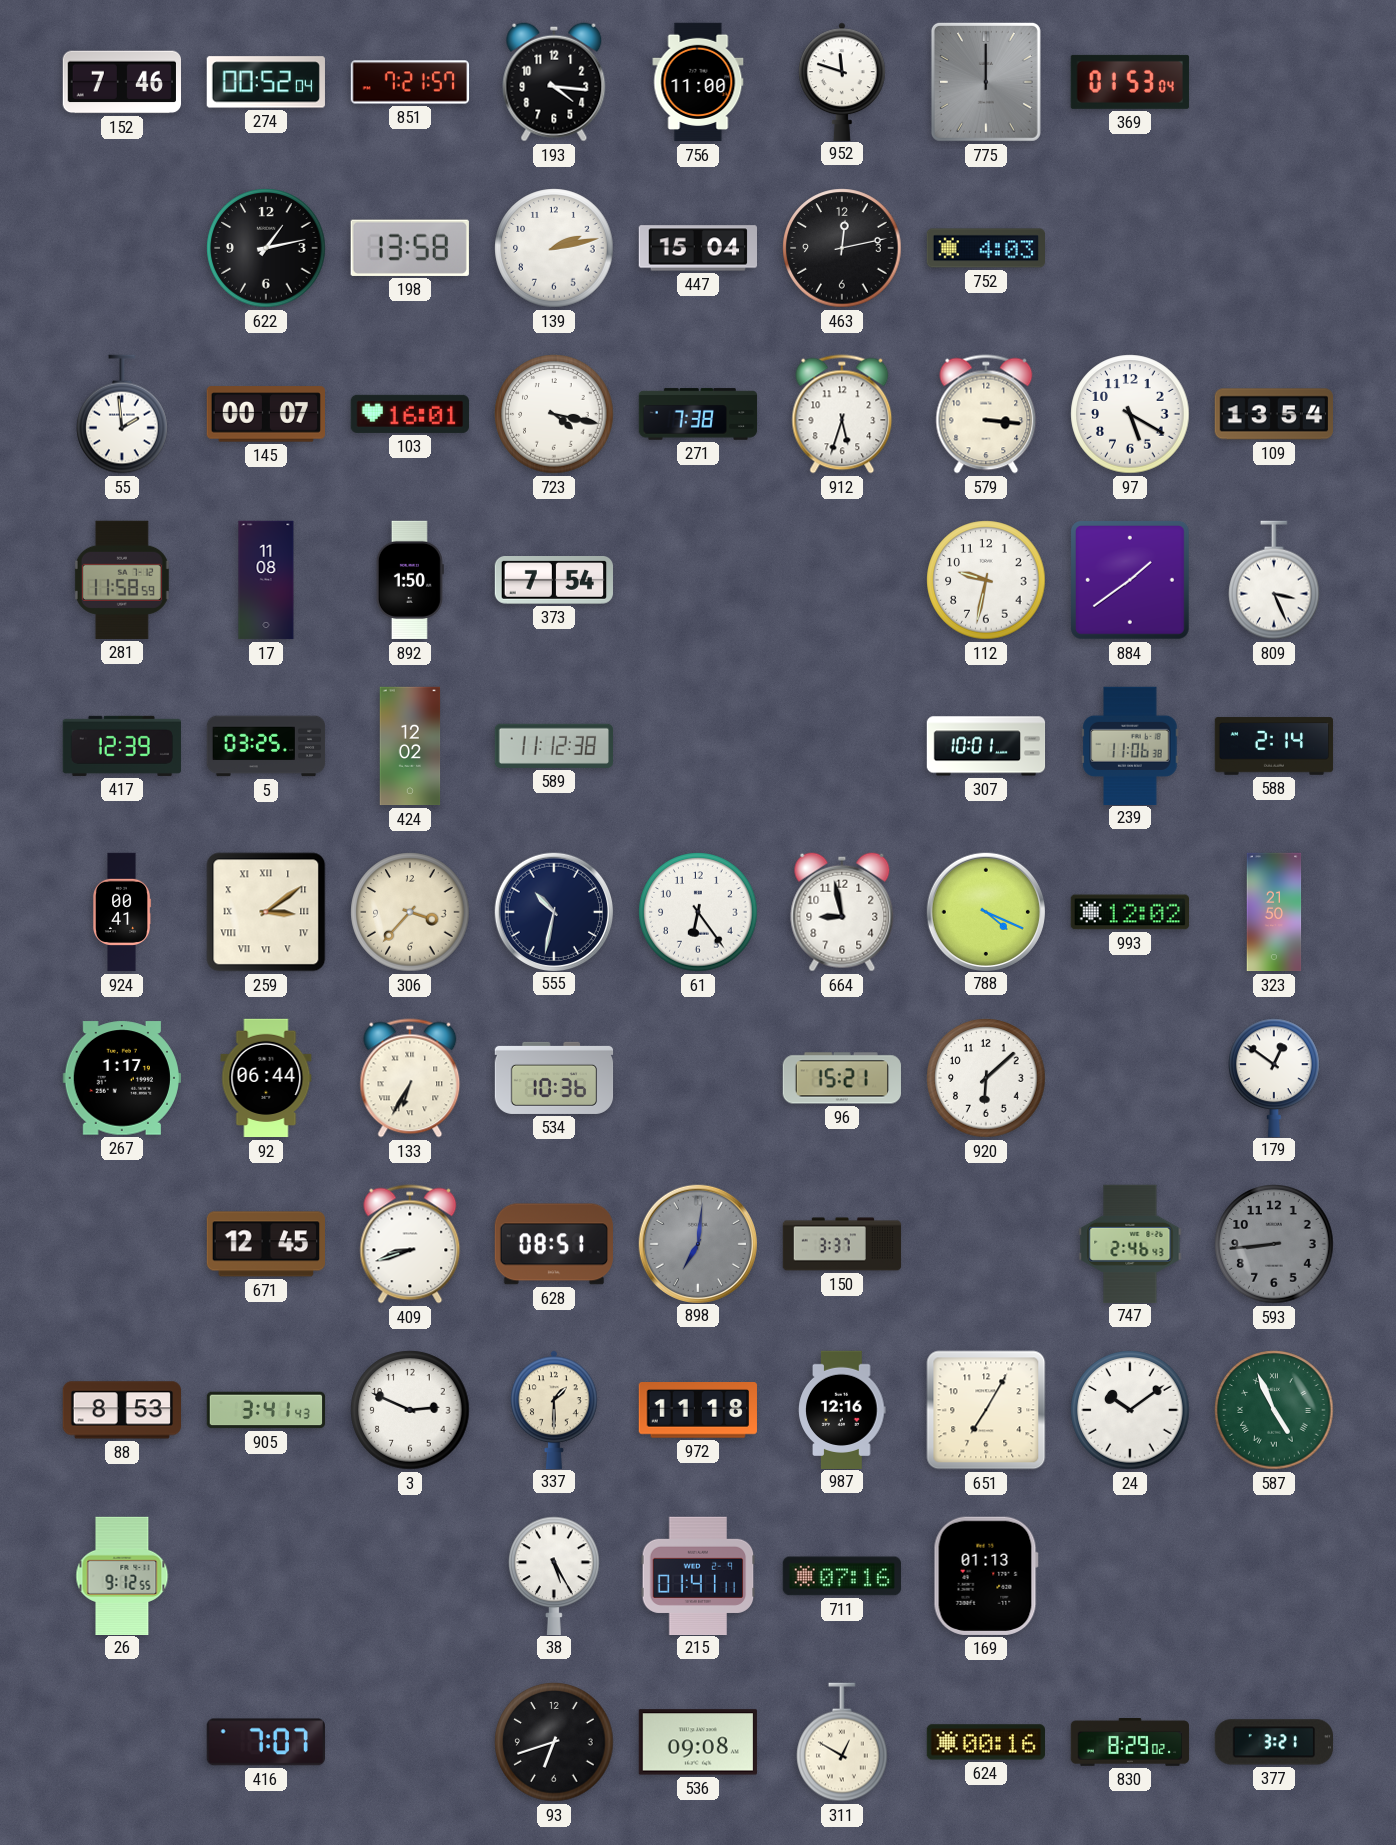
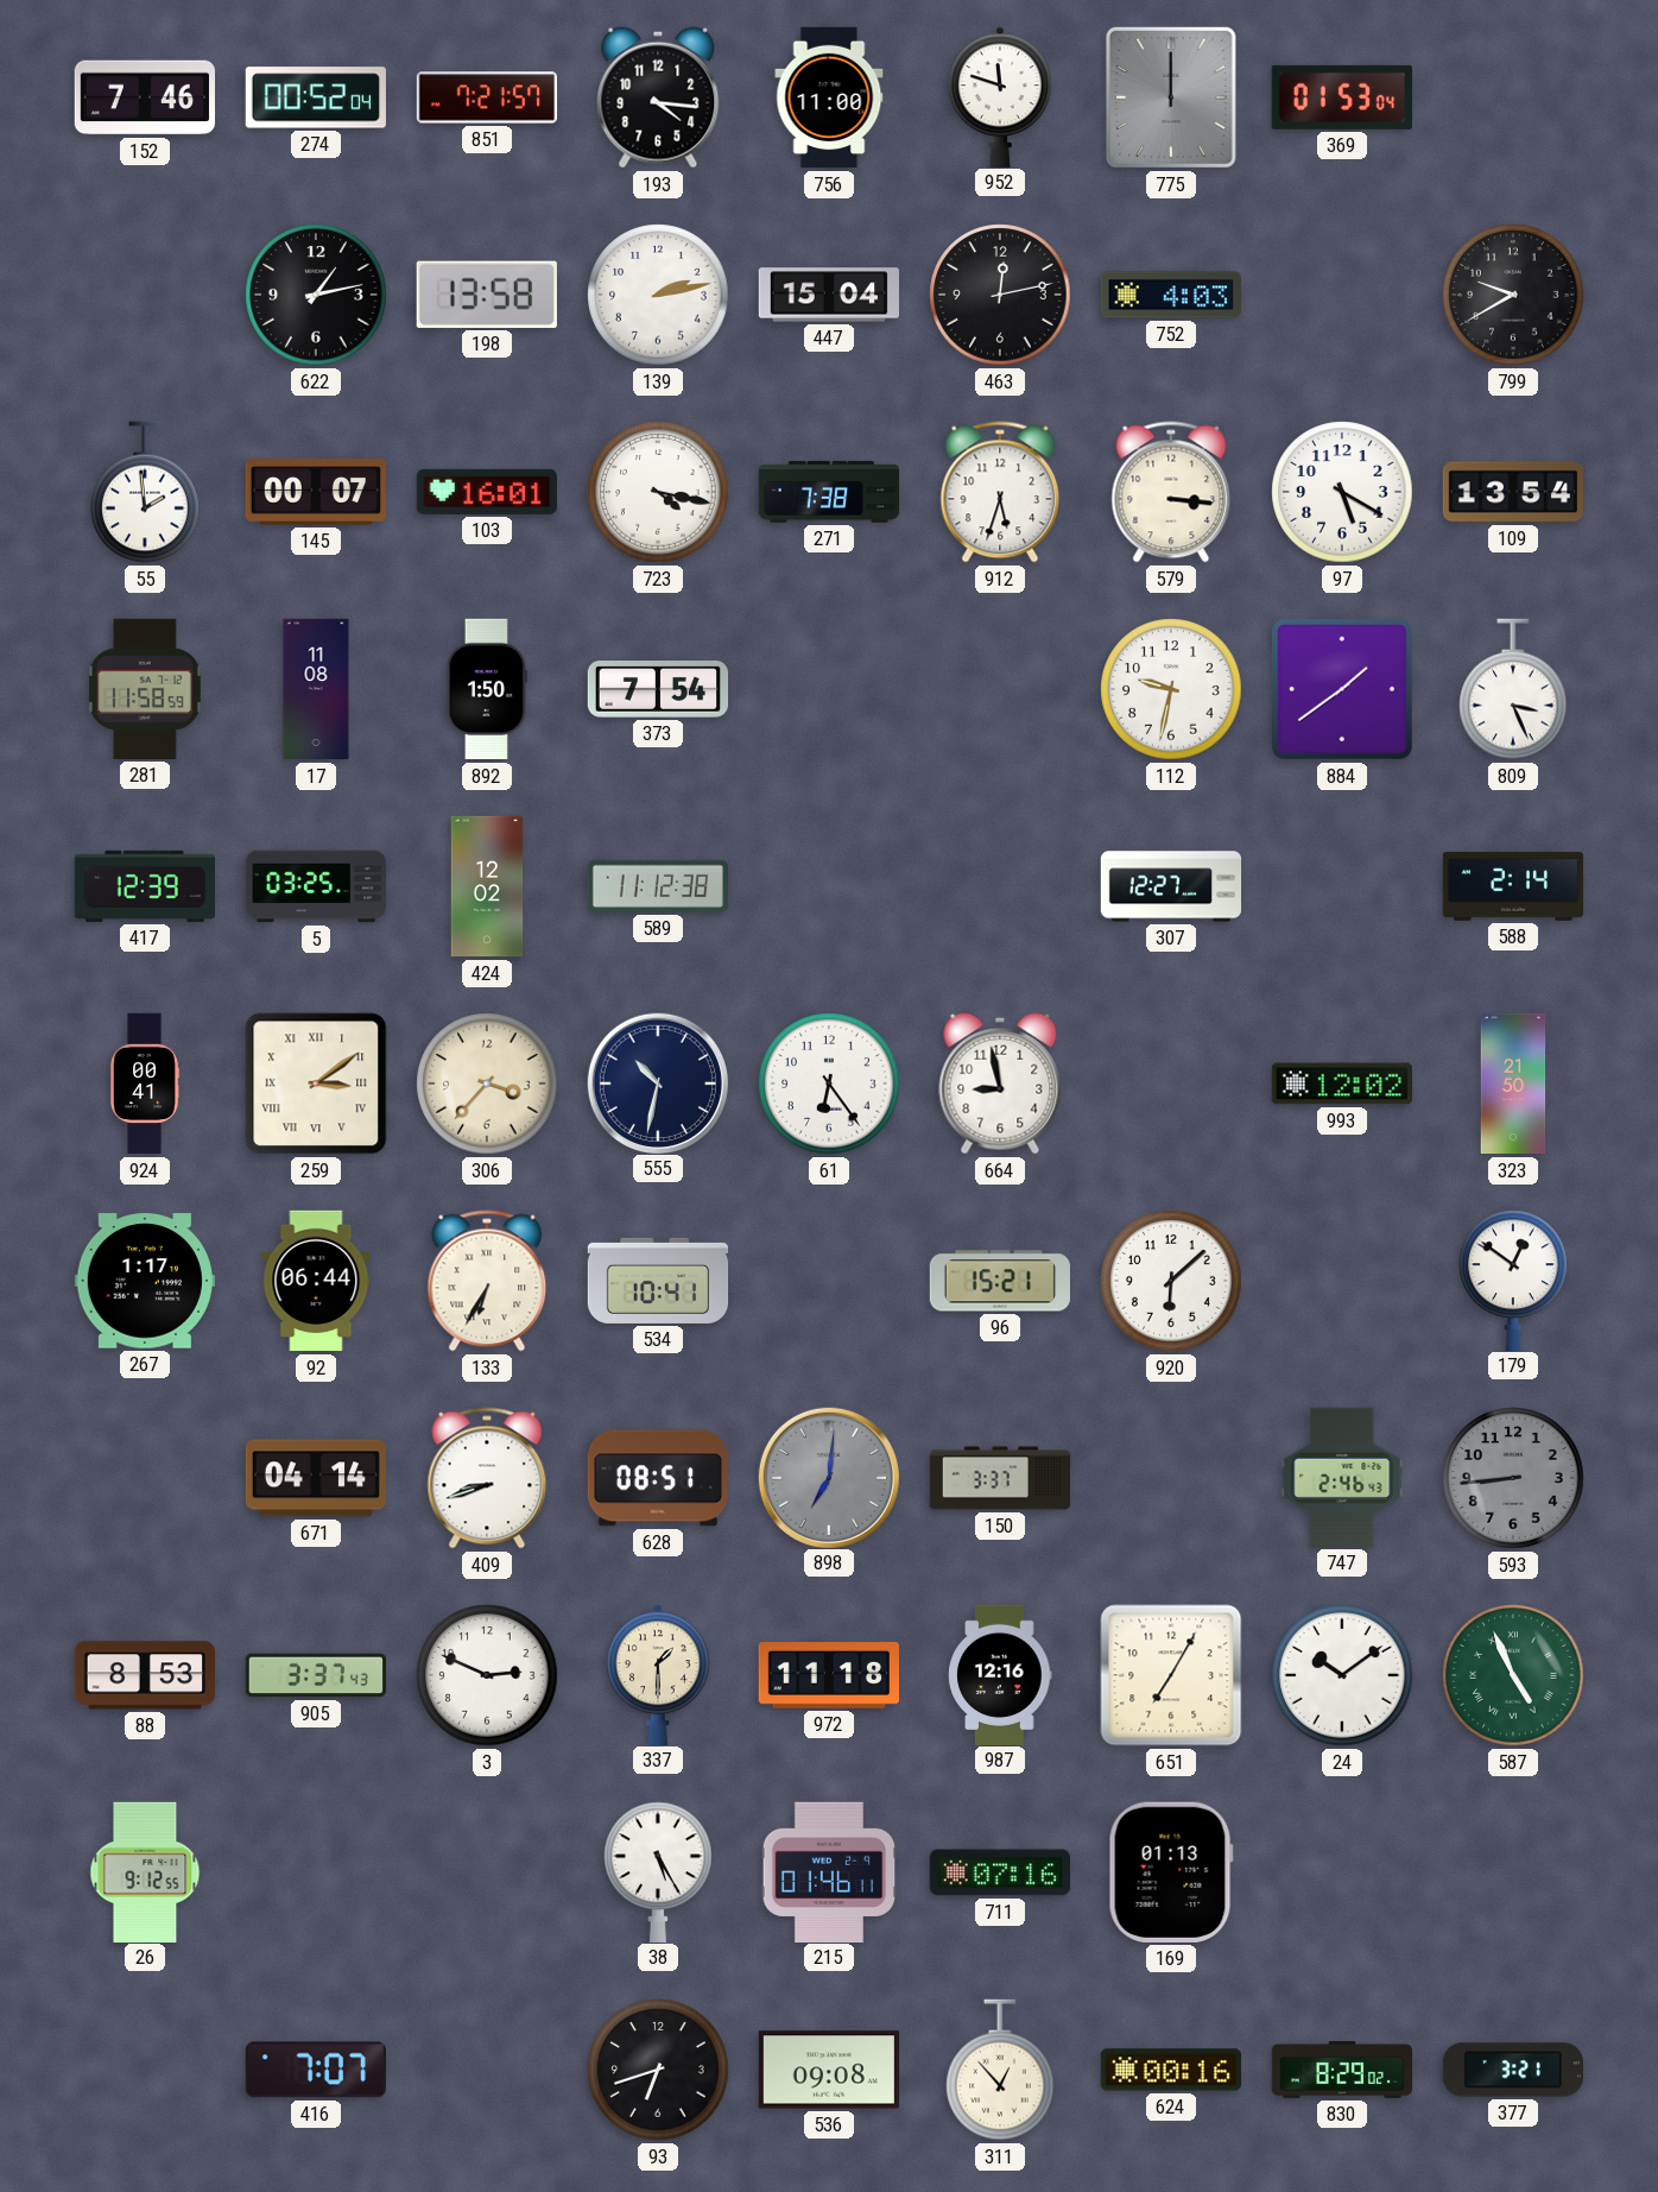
799: none -> 9:40
307: 10:01 -> 12:27
239: 11:06 -> none
788: 4:19 -> none
534: 10:36 -> 10:41
671: 12:45 -> 04:14
905: 3:41 -> 3:37
215: 01:41 -> 01:46
311: 12:50 -> 12:53
